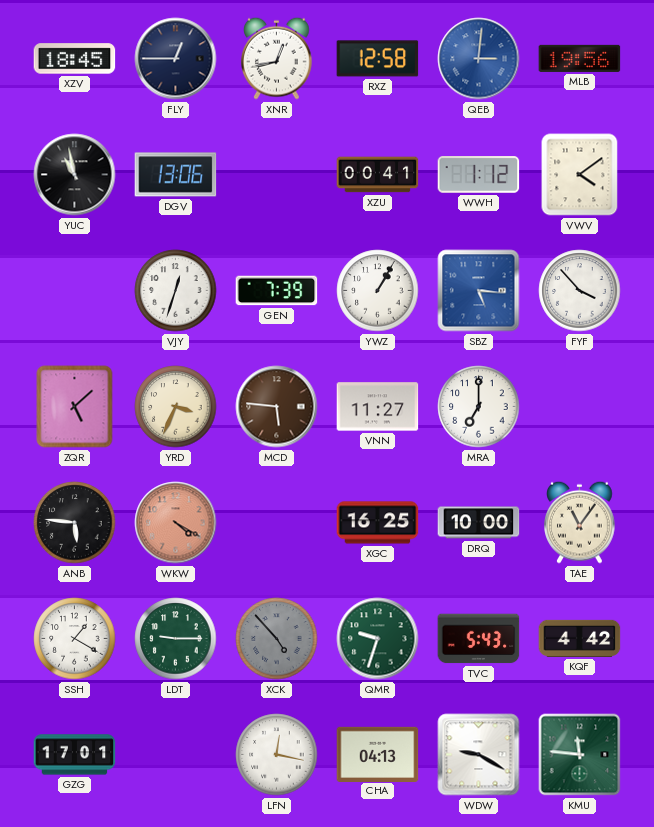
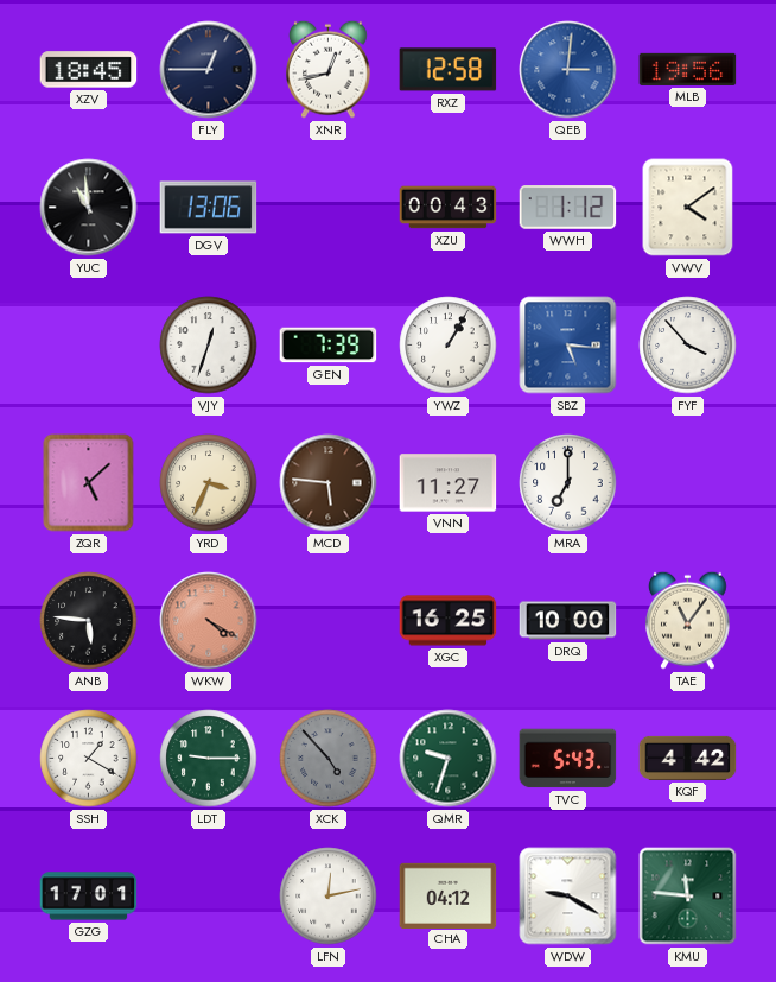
YUC: 10:58 -> 10:59
XZU: 00:41 -> 00:43
LFN: 12:17 -> 12:13
CHA: 04:13 -> 04:12
